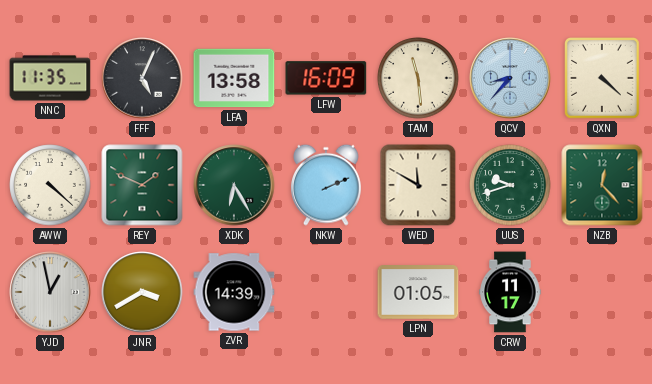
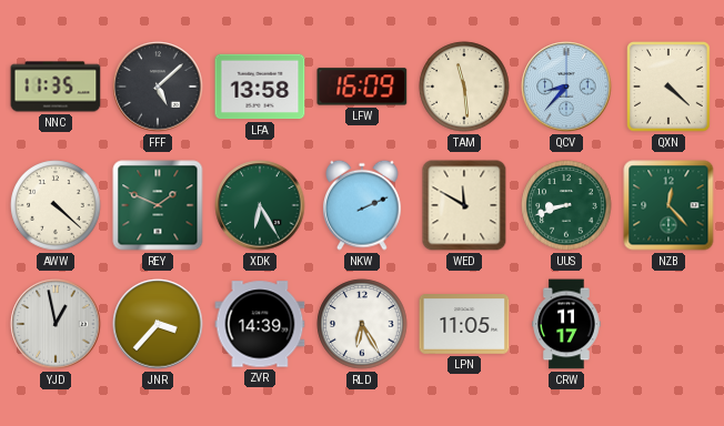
FFF: 5:04 -> 5:08
UUS: 9:42 -> 8:42
JNR: 3:40 -> 3:37
RLD: none -> 6:25
LPN: 01:05 -> 11:05
